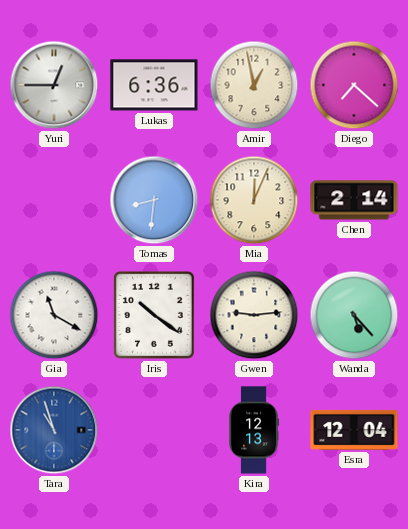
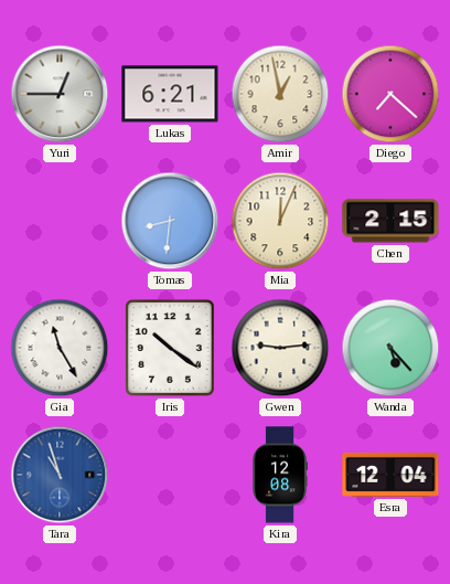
Lukas: 6:36 -> 6:21
Chen: 2:14 -> 2:15
Gia: 11:20 -> 11:25
Kira: 12:13 -> 12:08
